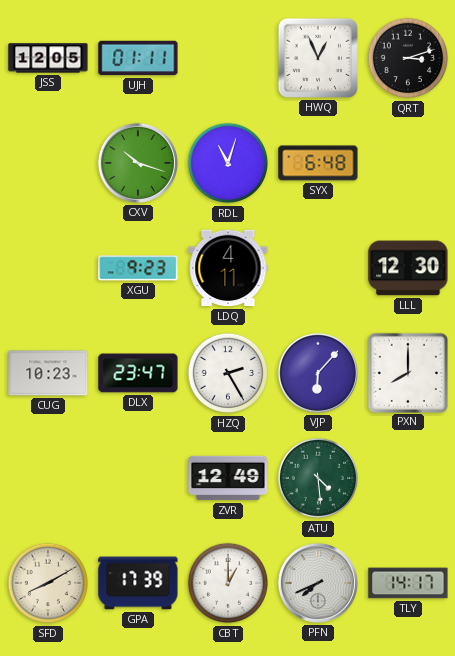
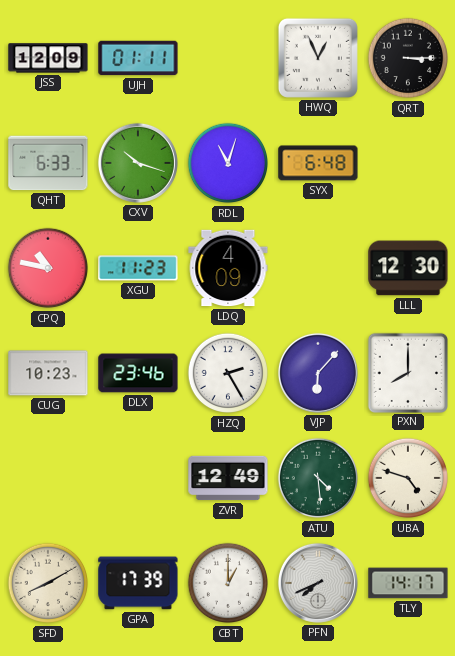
JSS: 12:05 -> 12:09
QRT: 3:12 -> 3:15
QHT: none -> 6:33
CPQ: none -> 10:47
XGU: 9:23 -> 11:23
LDQ: 4:11 -> 4:09
DLX: 23:47 -> 23:46
UBA: none -> 4:48
